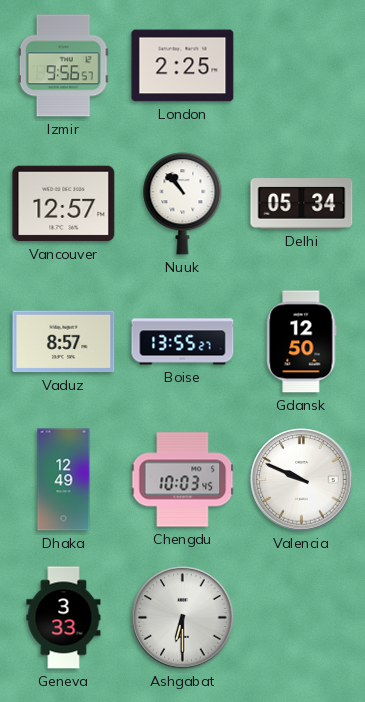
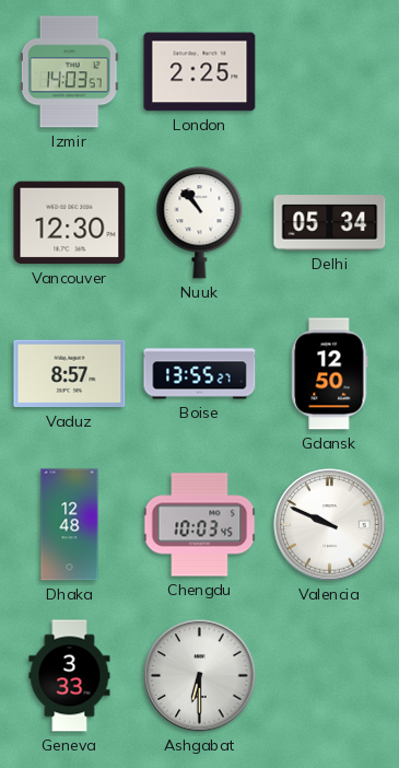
Izmir: 9:56 -> 14:03
Vancouver: 12:57 -> 12:30
Dhaka: 12:49 -> 12:48
